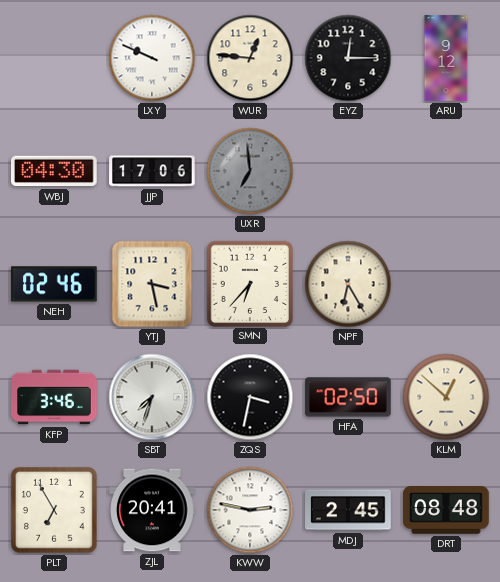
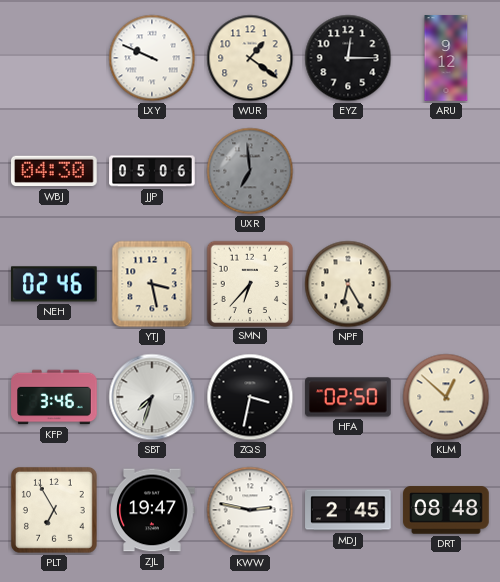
WUR: 12:46 -> 1:21
JJP: 17:06 -> 05:06
ZJL: 20:41 -> 19:47
